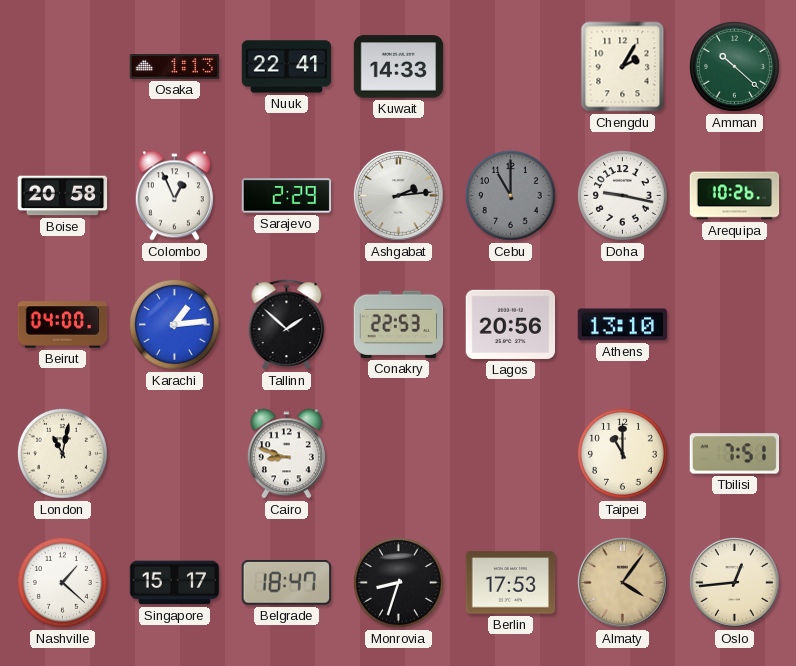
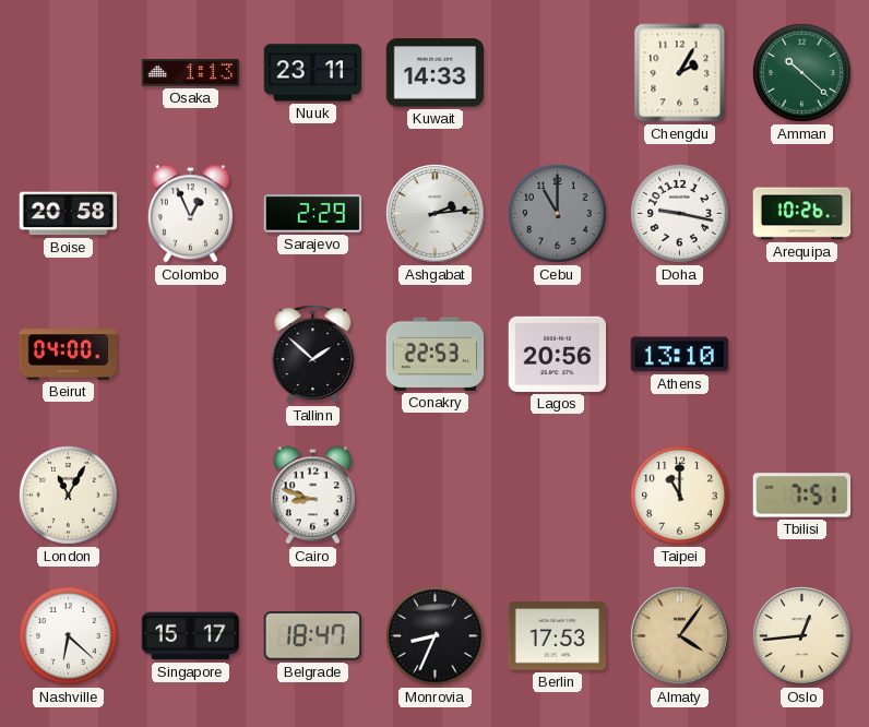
Nuuk: 22:41 -> 23:11
Karachi: 1:14 -> none
London: 11:02 -> 11:05
Nashville: 1:22 -> 6:22
Monrovia: 8:33 -> 8:34
